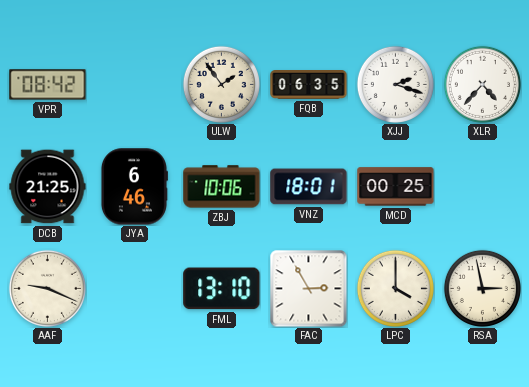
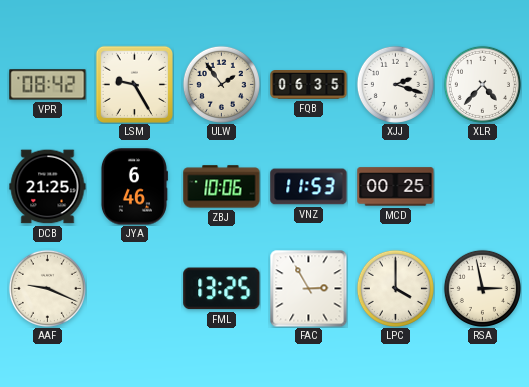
LSM: none -> 9:25
VNZ: 18:01 -> 11:53
FML: 13:10 -> 13:25
